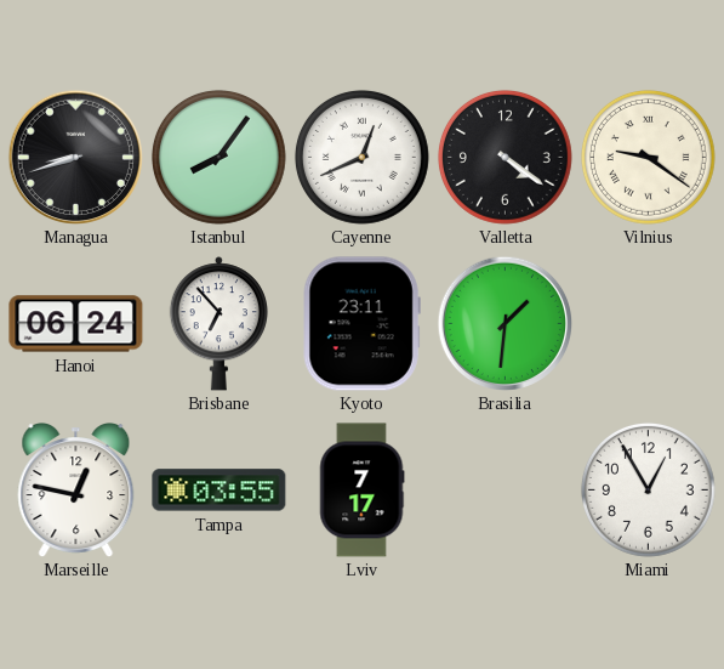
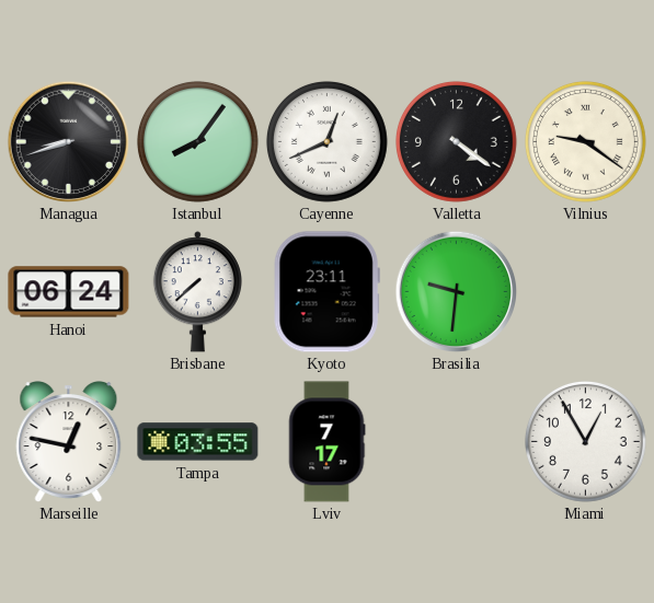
Brisbane: 6:53 -> 7:38
Brasilia: 1:31 -> 9:31
